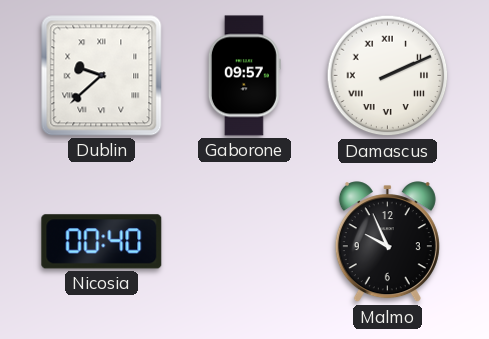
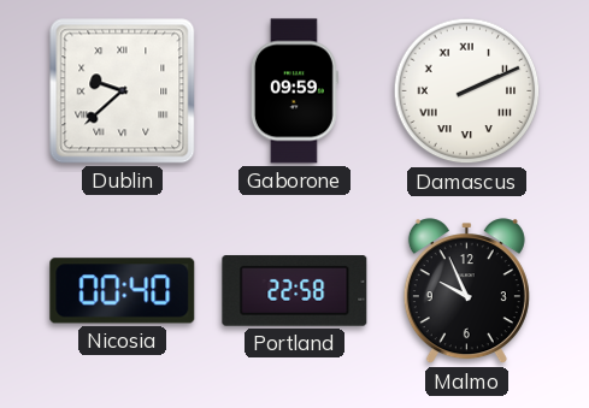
Gaborone: 09:57 -> 09:59
Portland: none -> 22:58
